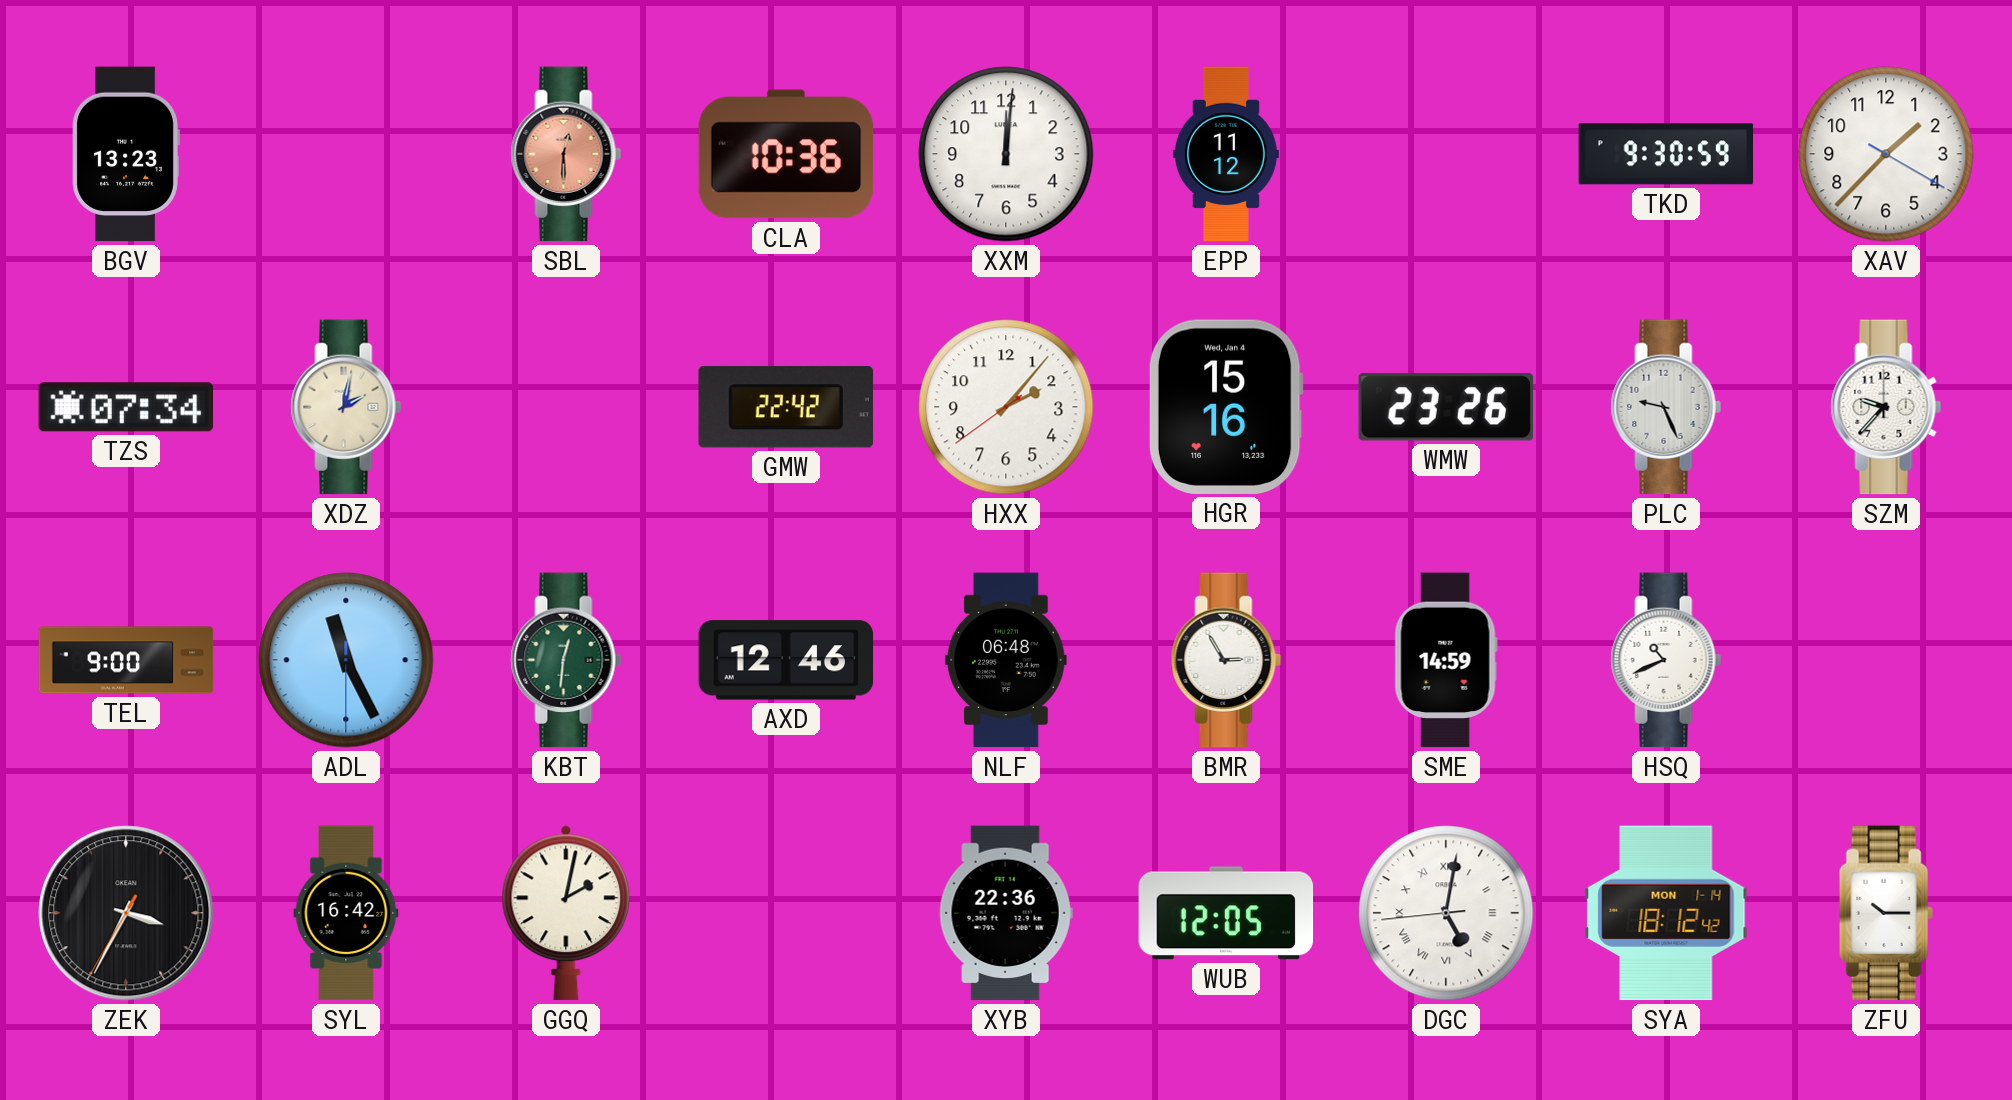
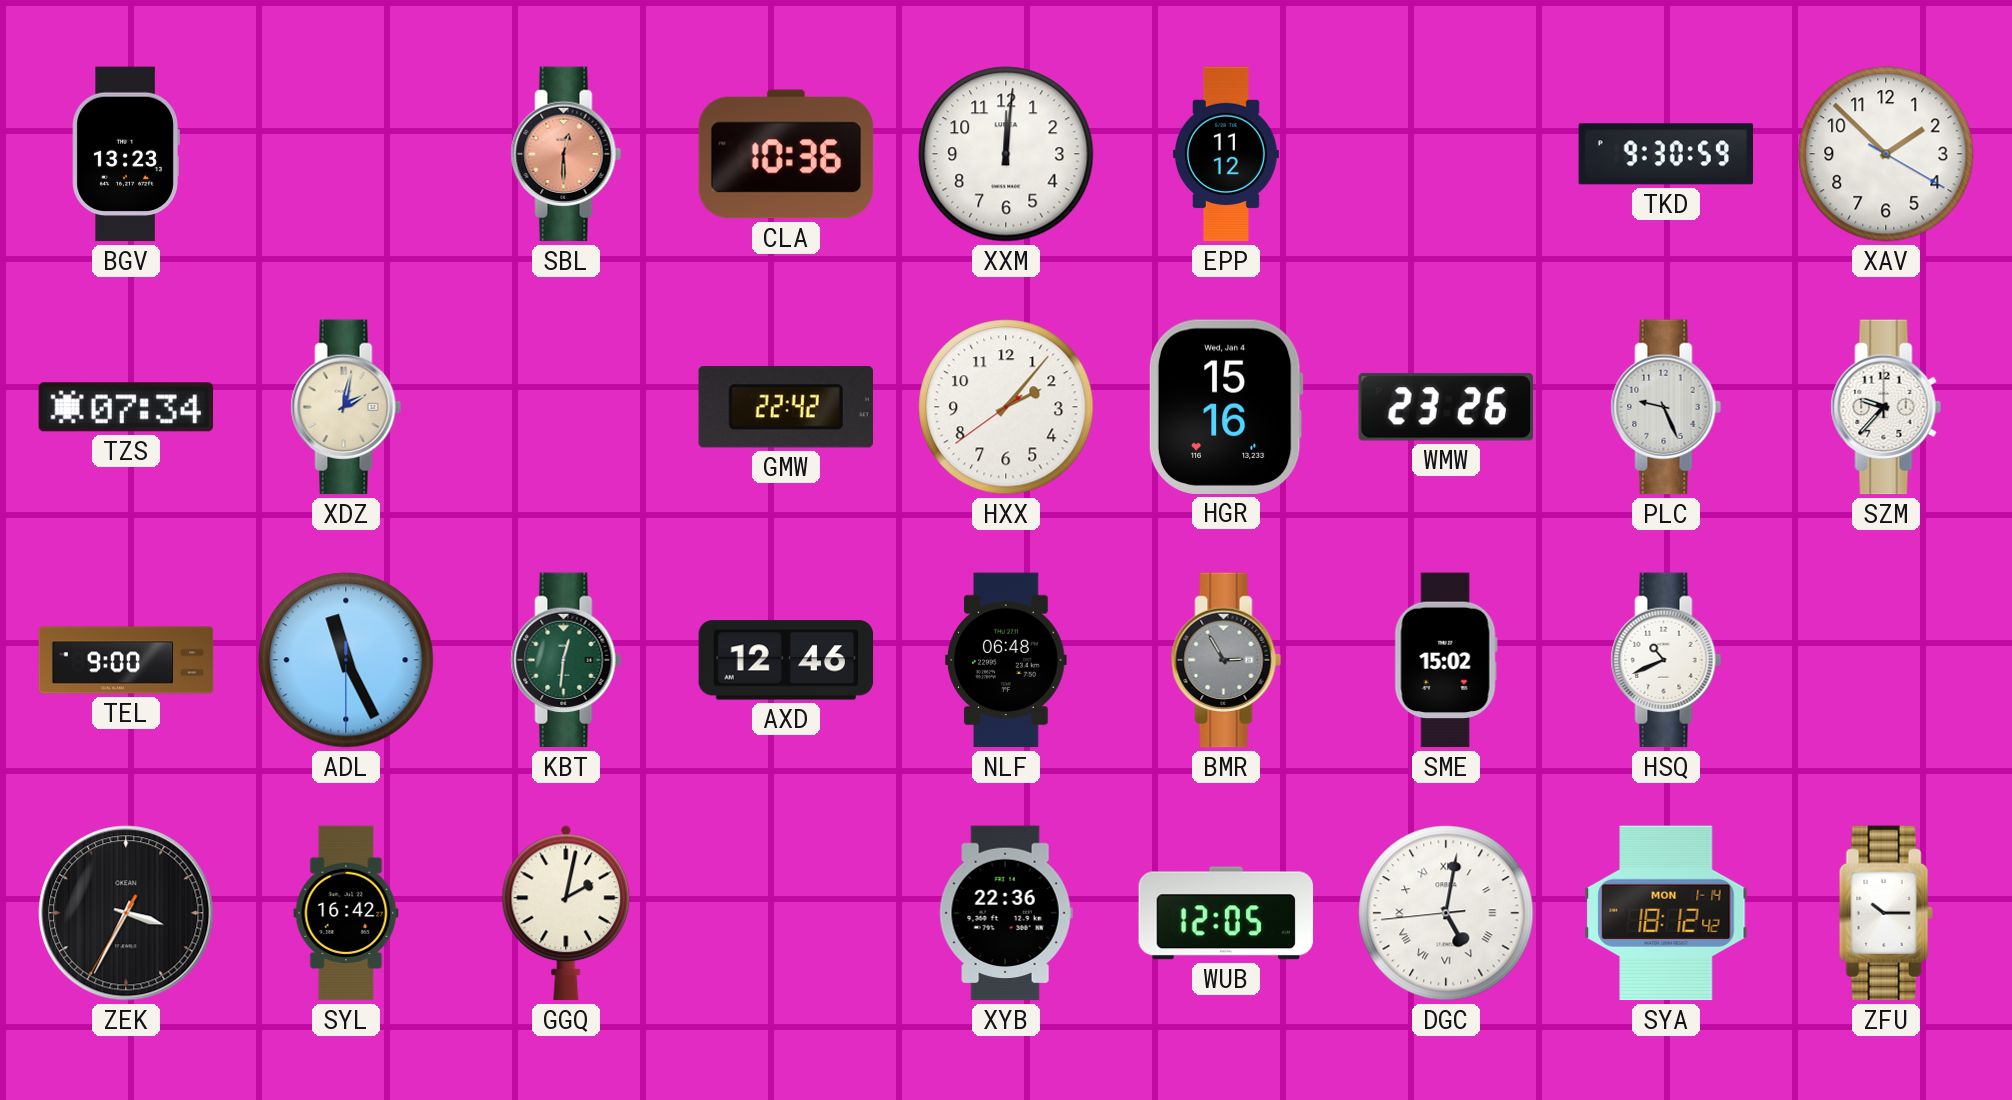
XAV: 1:37 -> 1:52
BMR dial: white -> grey
SME: 14:59 -> 15:02
